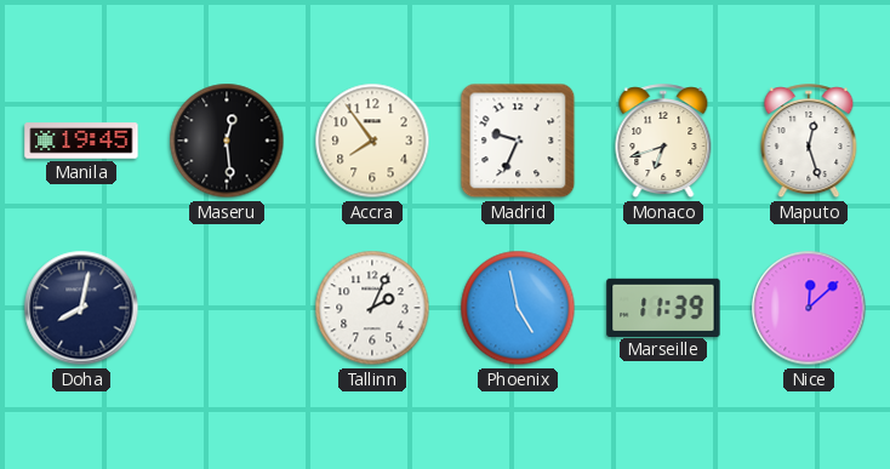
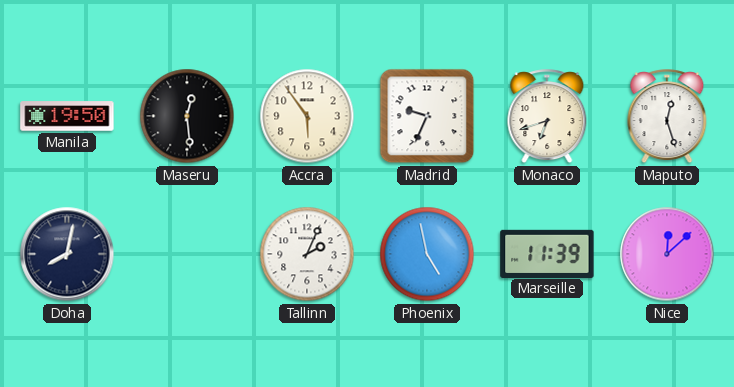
Manila: 19:45 -> 19:50
Accra: 7:54 -> 5:54
